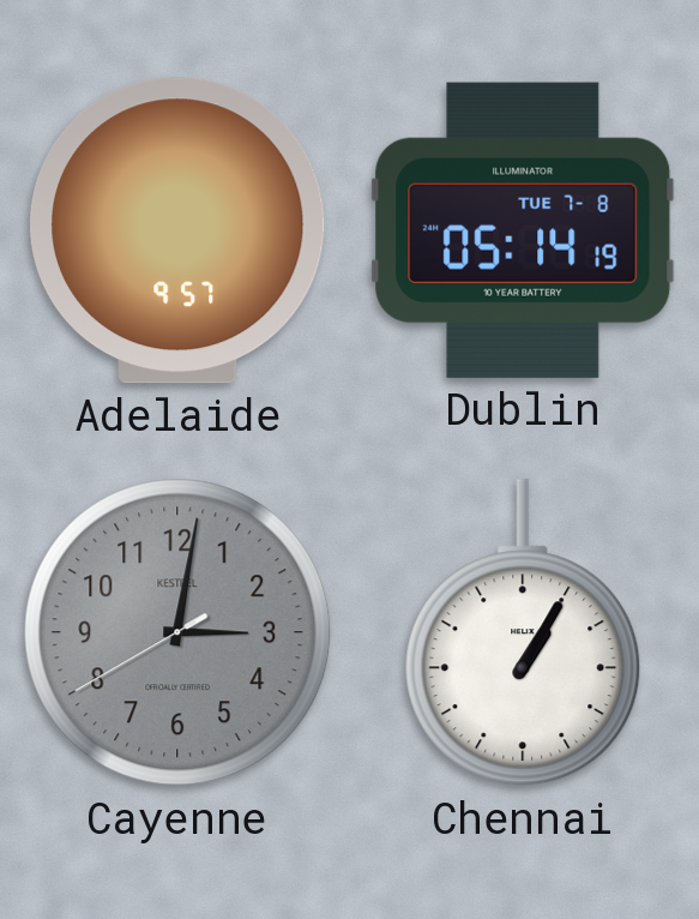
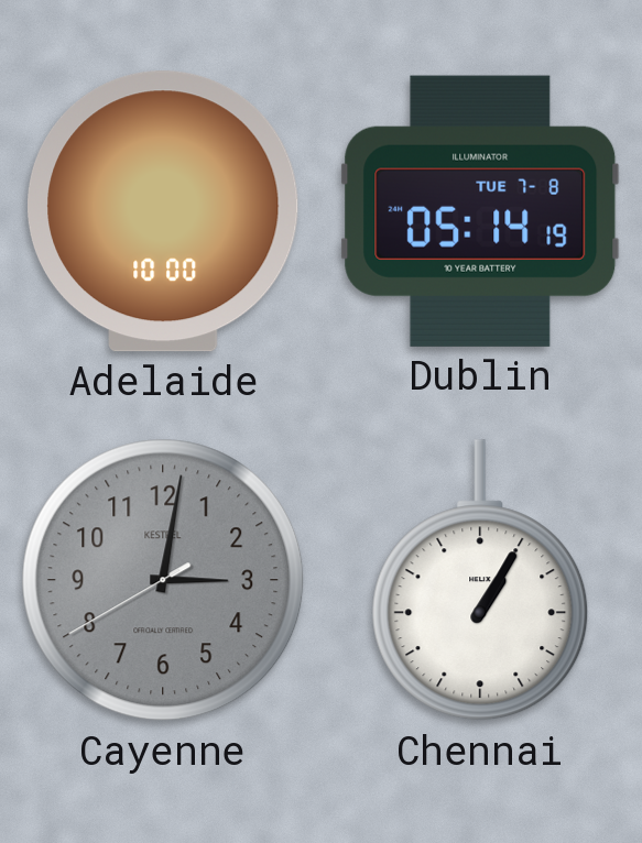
Adelaide: 9:57 -> 10:00
